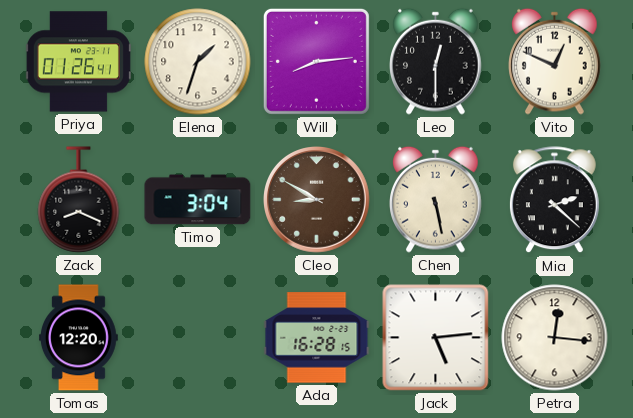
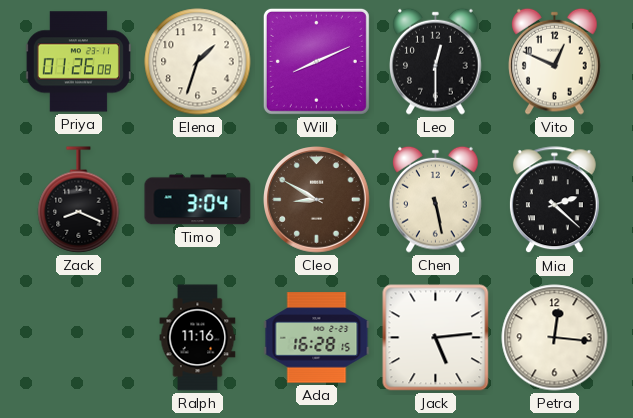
Priya: 01:26:41 -> 01:26:08
Will: 8:14 -> 8:11
Tomas: 12:20 -> none
Ralph: none -> 11:16
